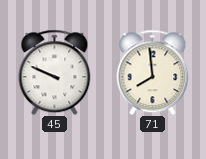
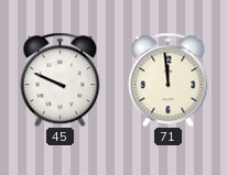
71: 7:59 -> 11:59
